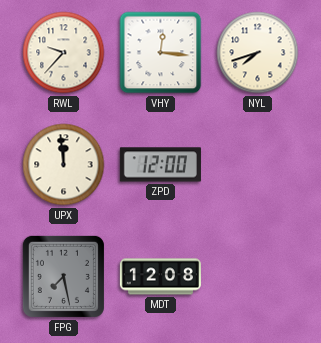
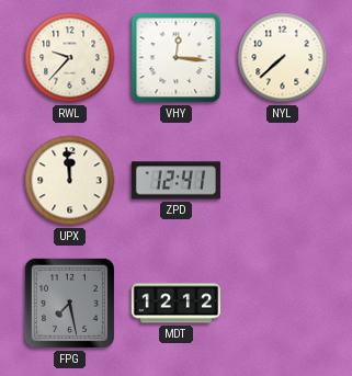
NYL: 7:42 -> 7:38
ZPD: 12:00 -> 12:41
MDT: 12:08 -> 12:12
